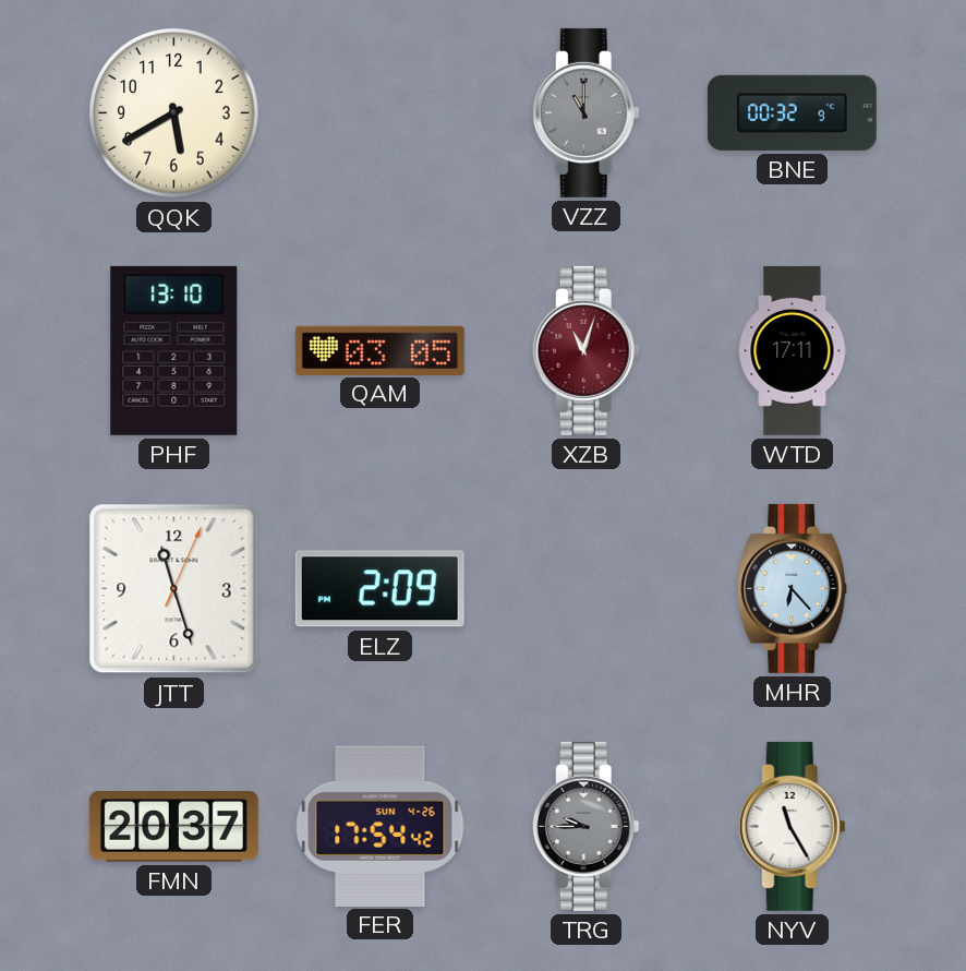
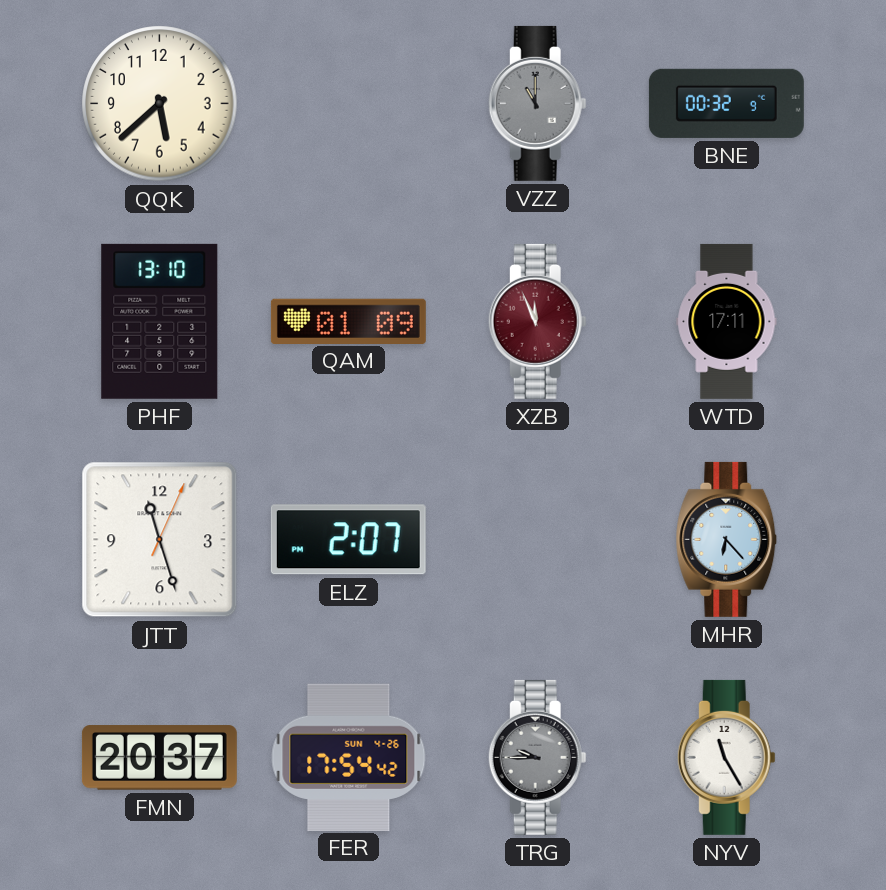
QQK: 5:40 -> 5:38
QAM: 03:05 -> 01:09
XZB: 11:03 -> 11:56
ELZ: 2:09 -> 2:07
